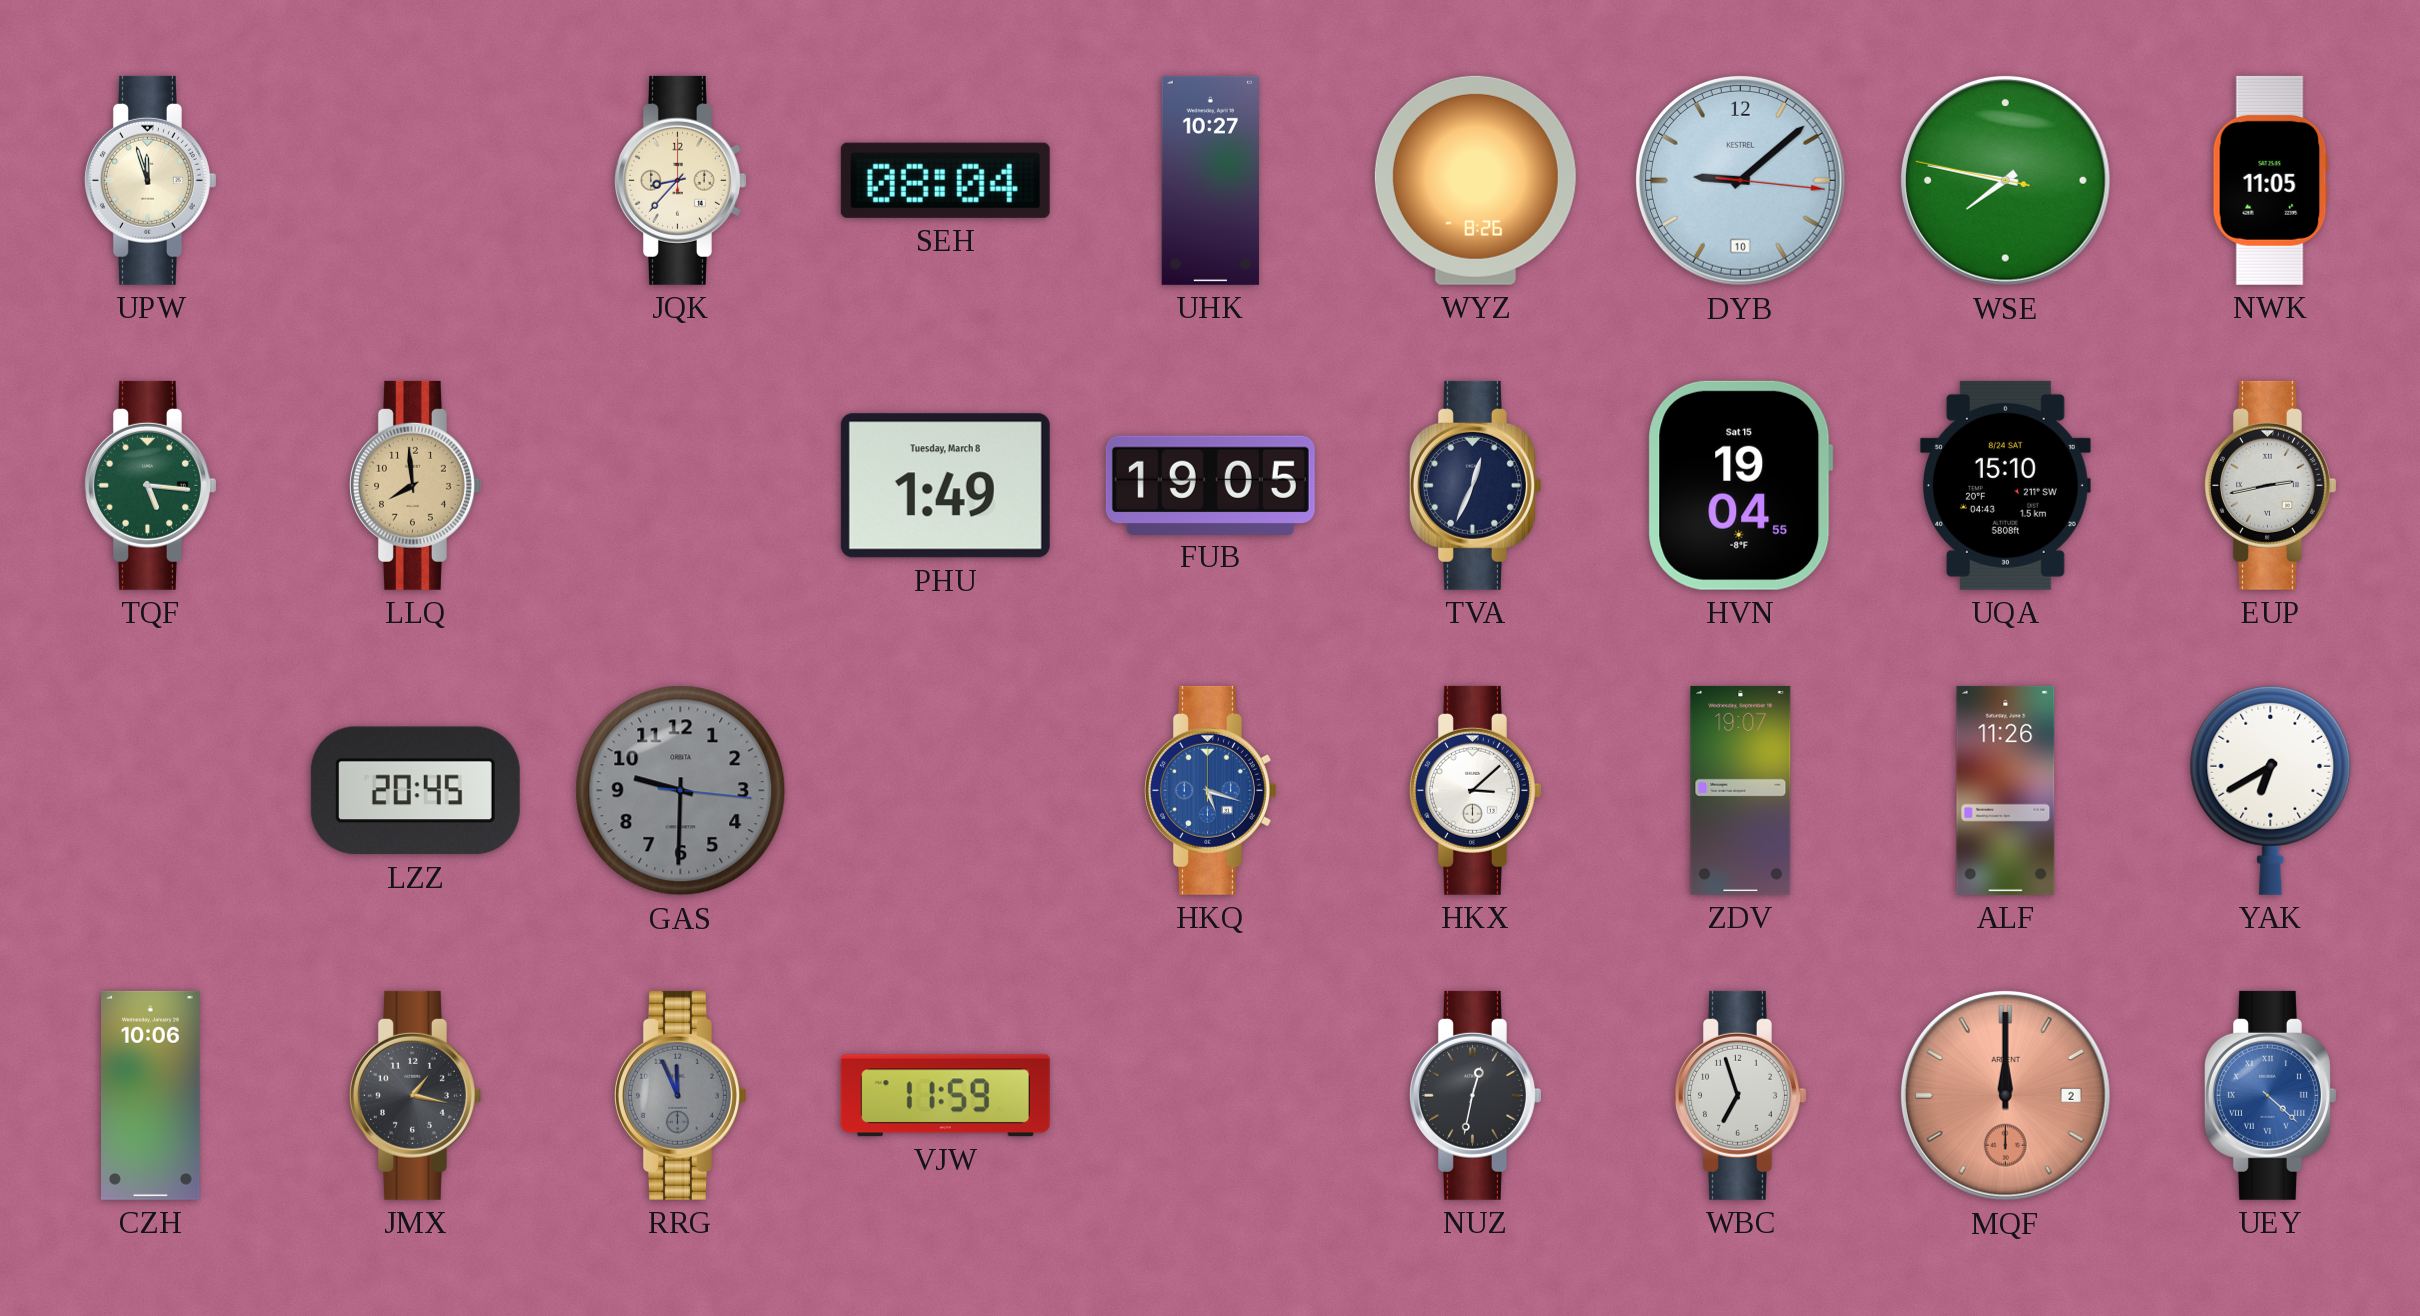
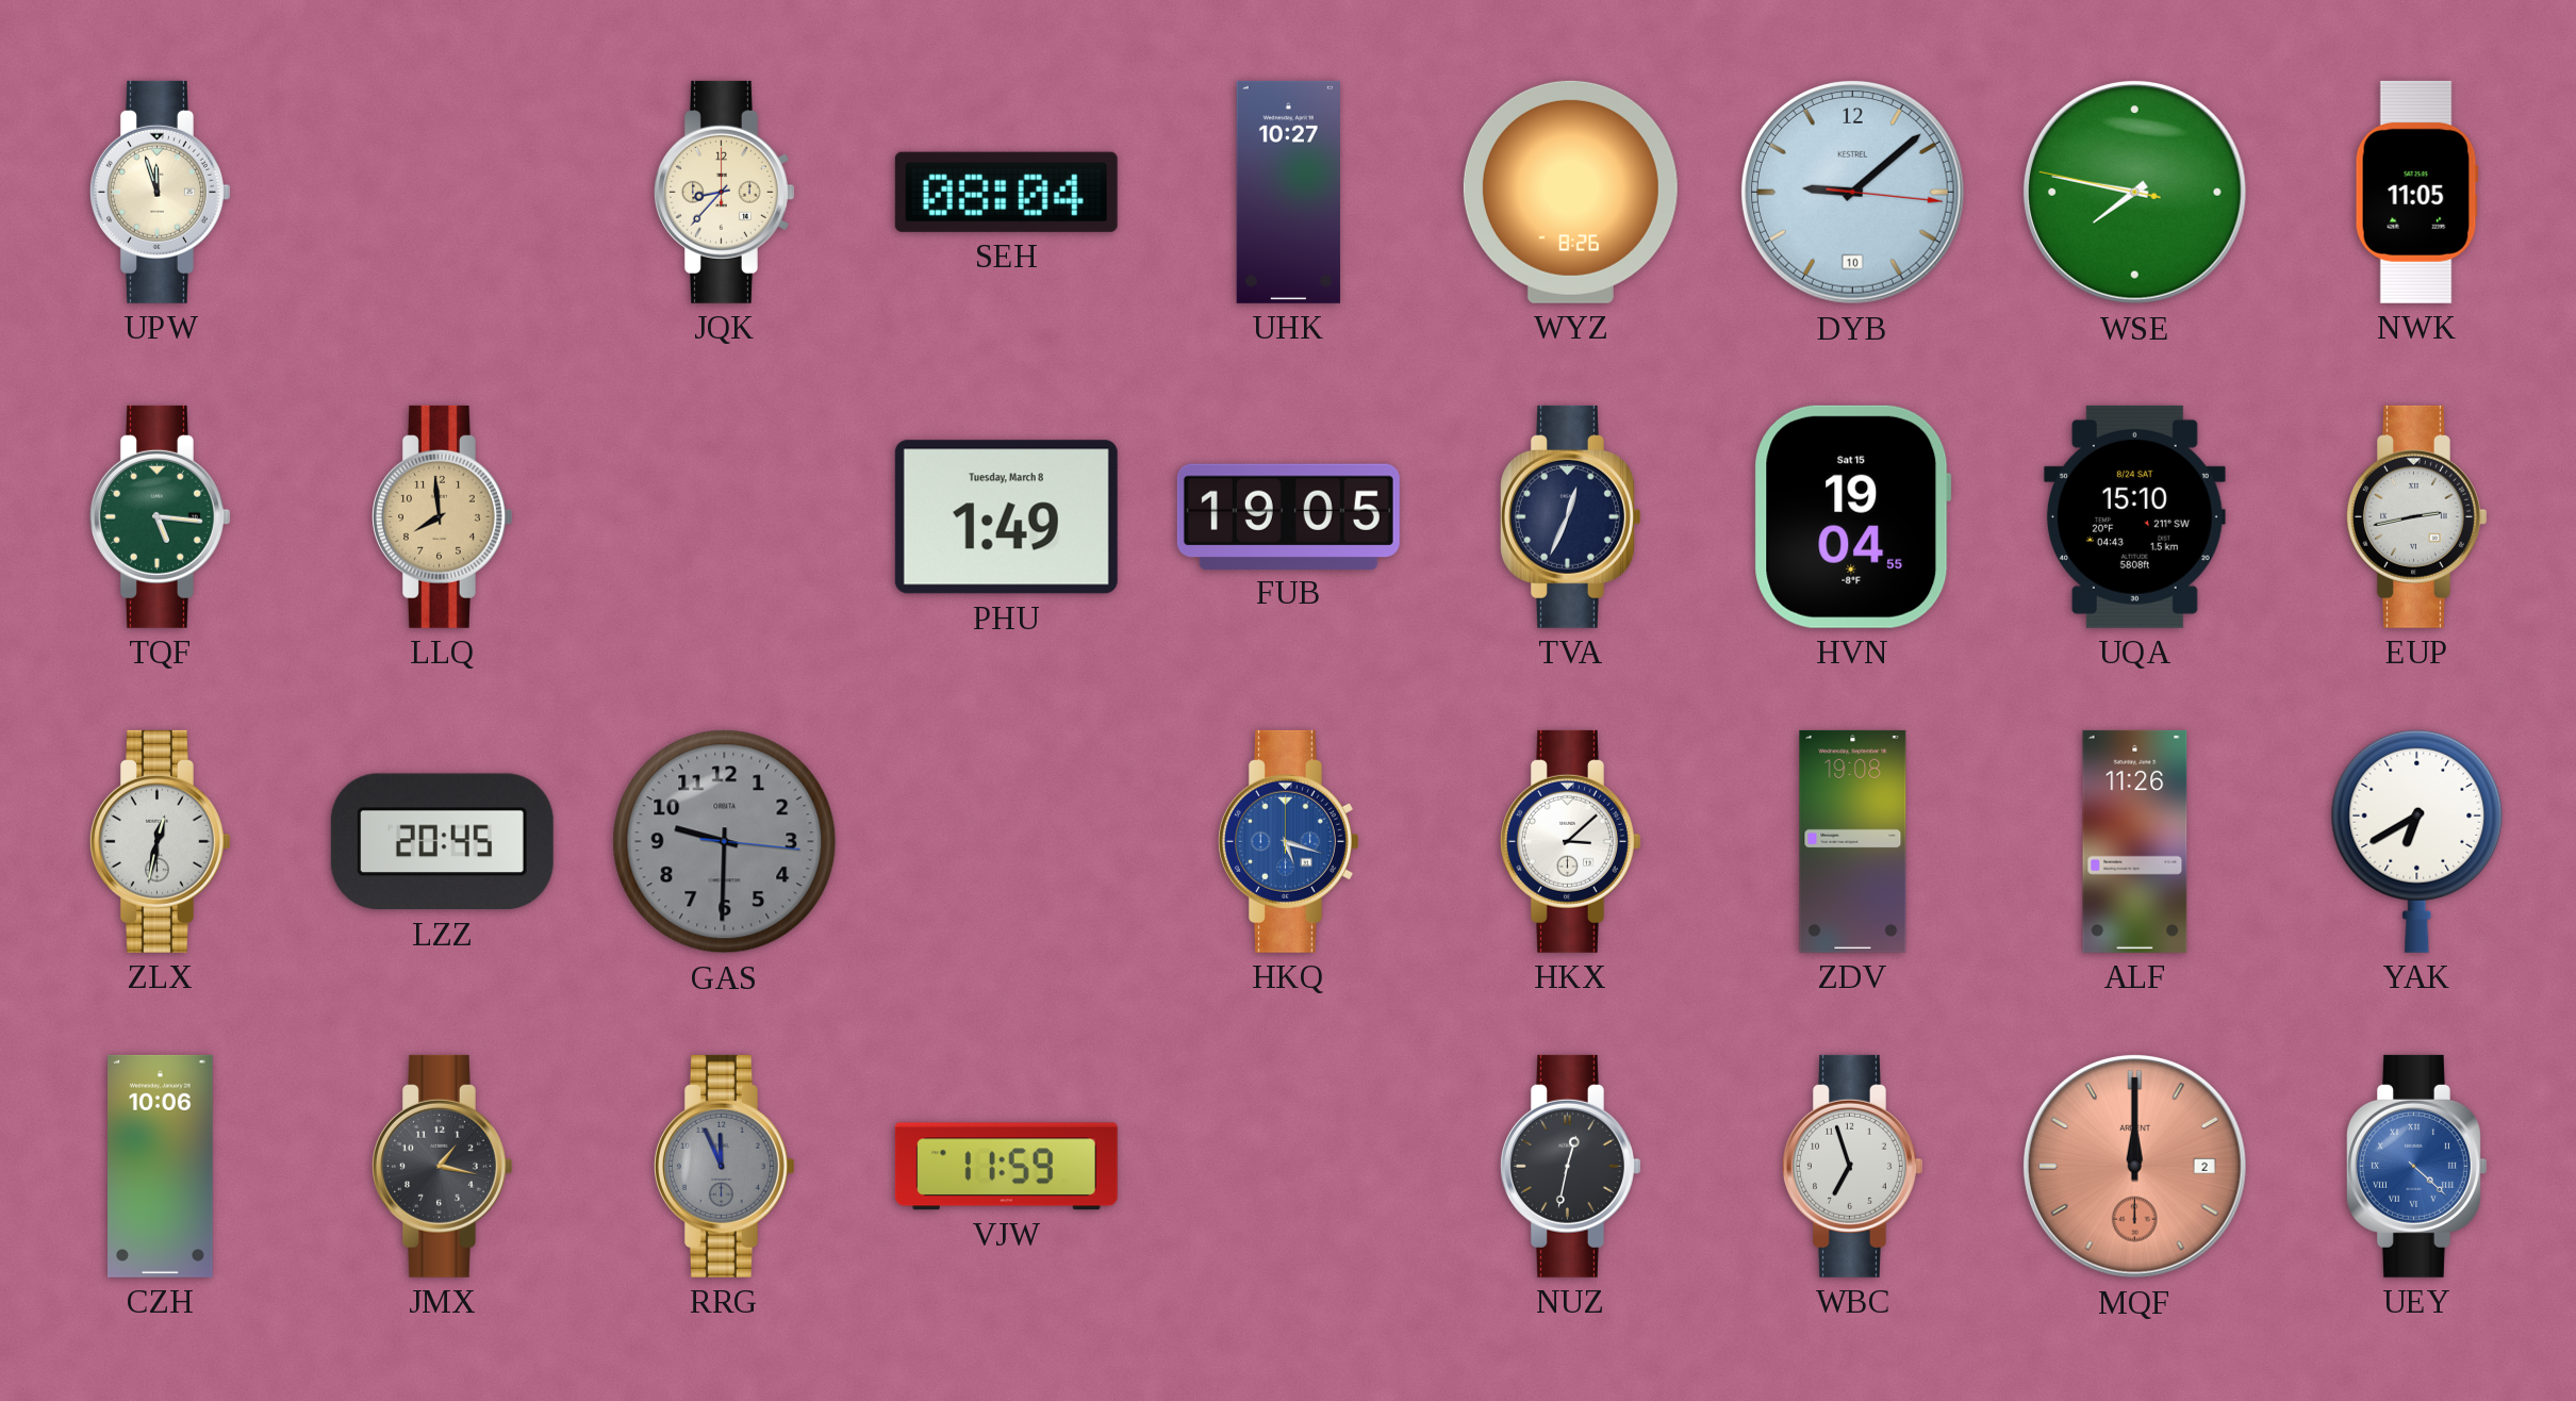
ZLX: none -> 12:32
ZDV: 19:07 -> 19:08
